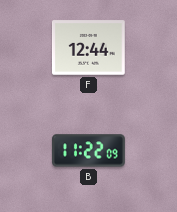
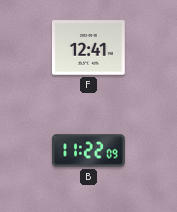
F: 12:44 -> 12:41
